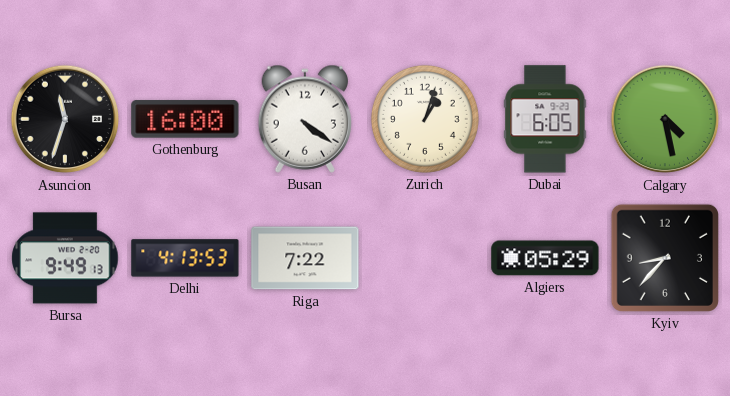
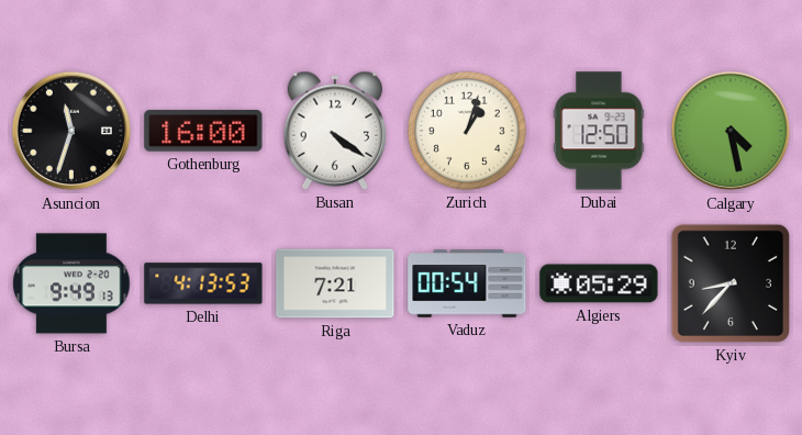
Dubai: 6:05 -> 12:50
Riga: 7:22 -> 7:21
Vaduz: none -> 00:54
